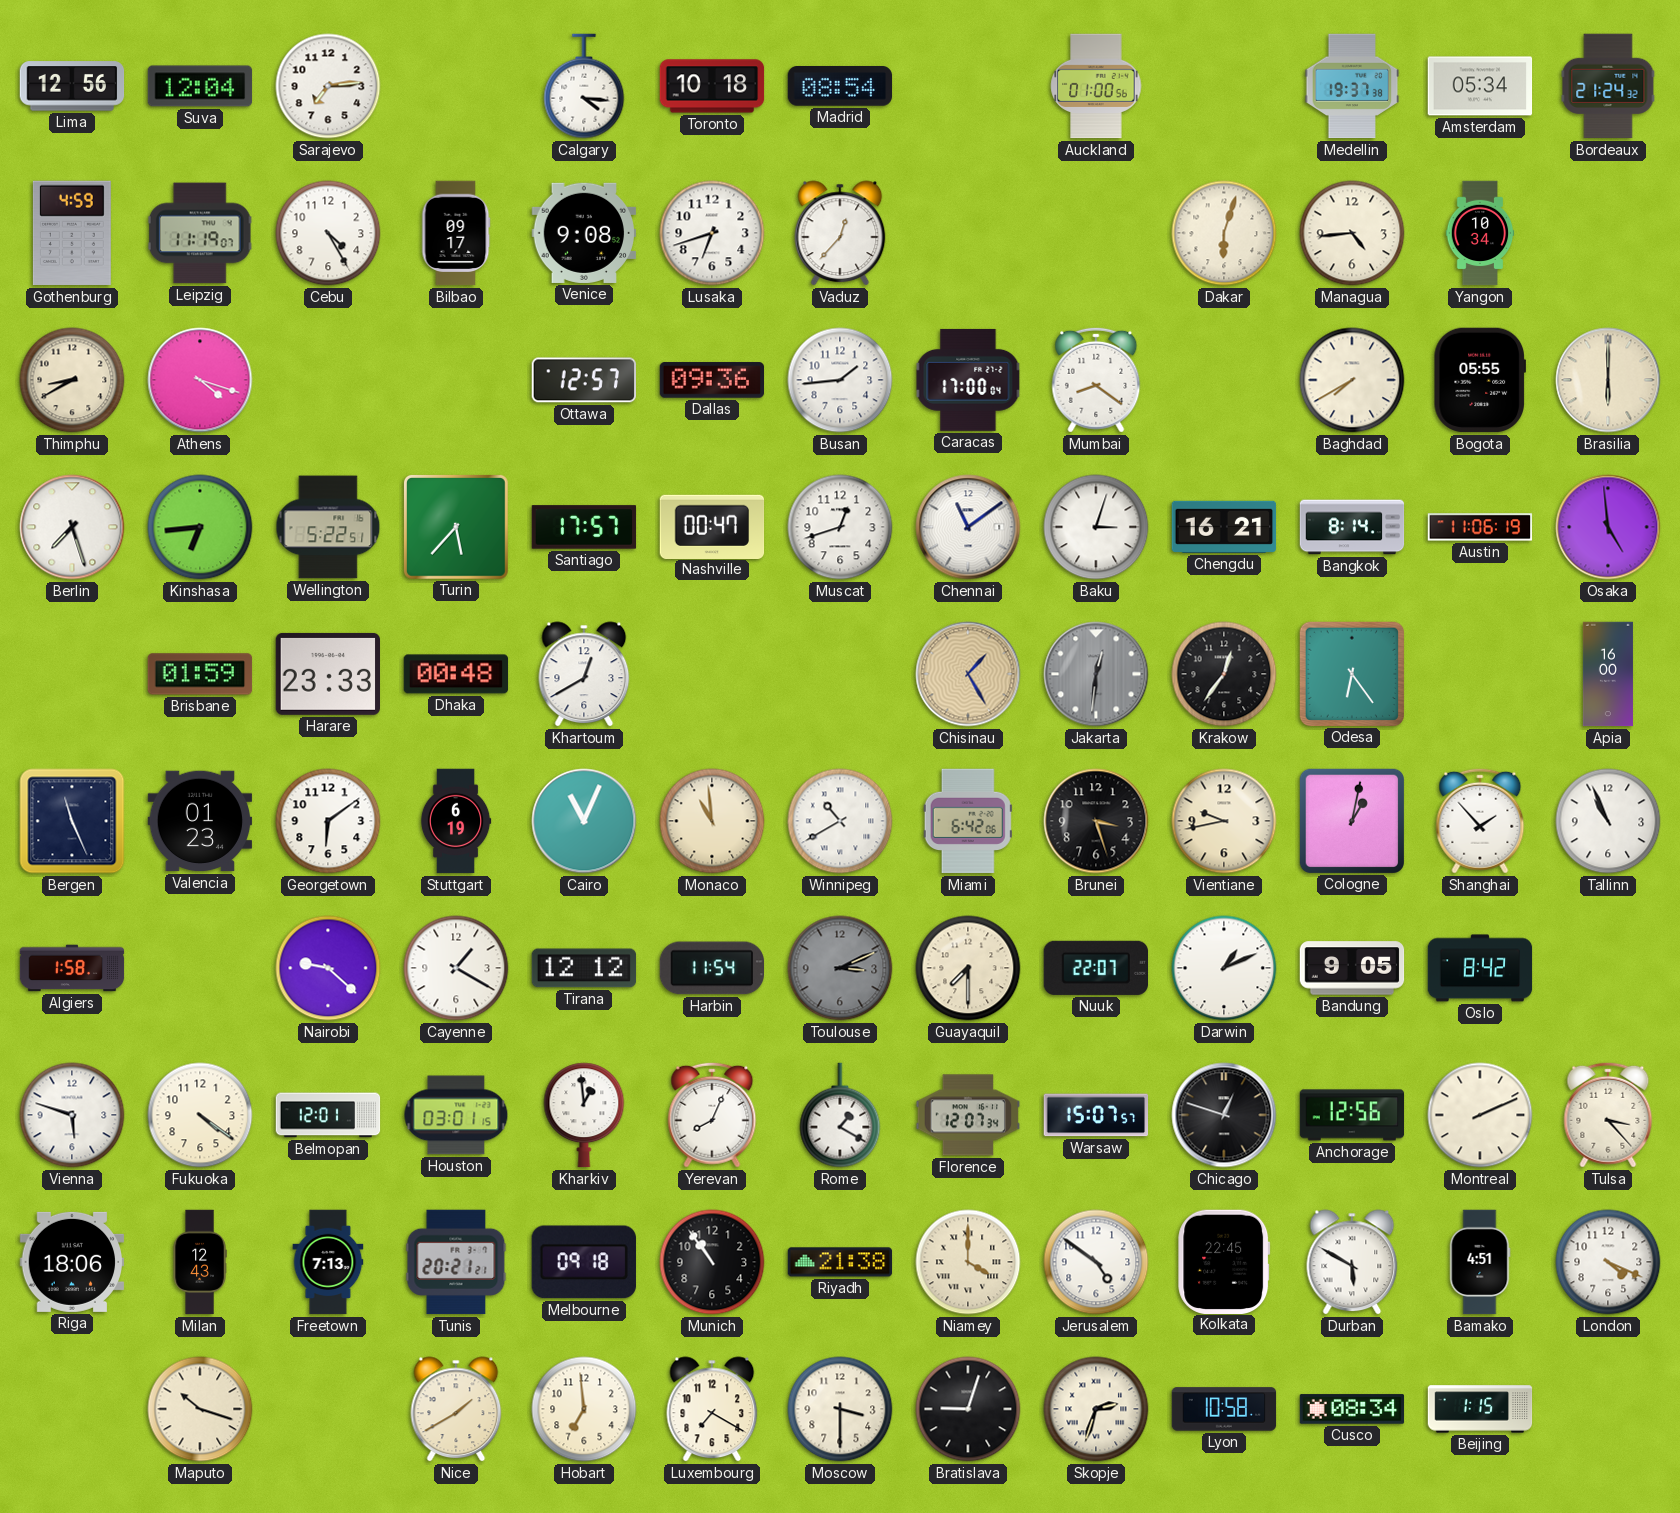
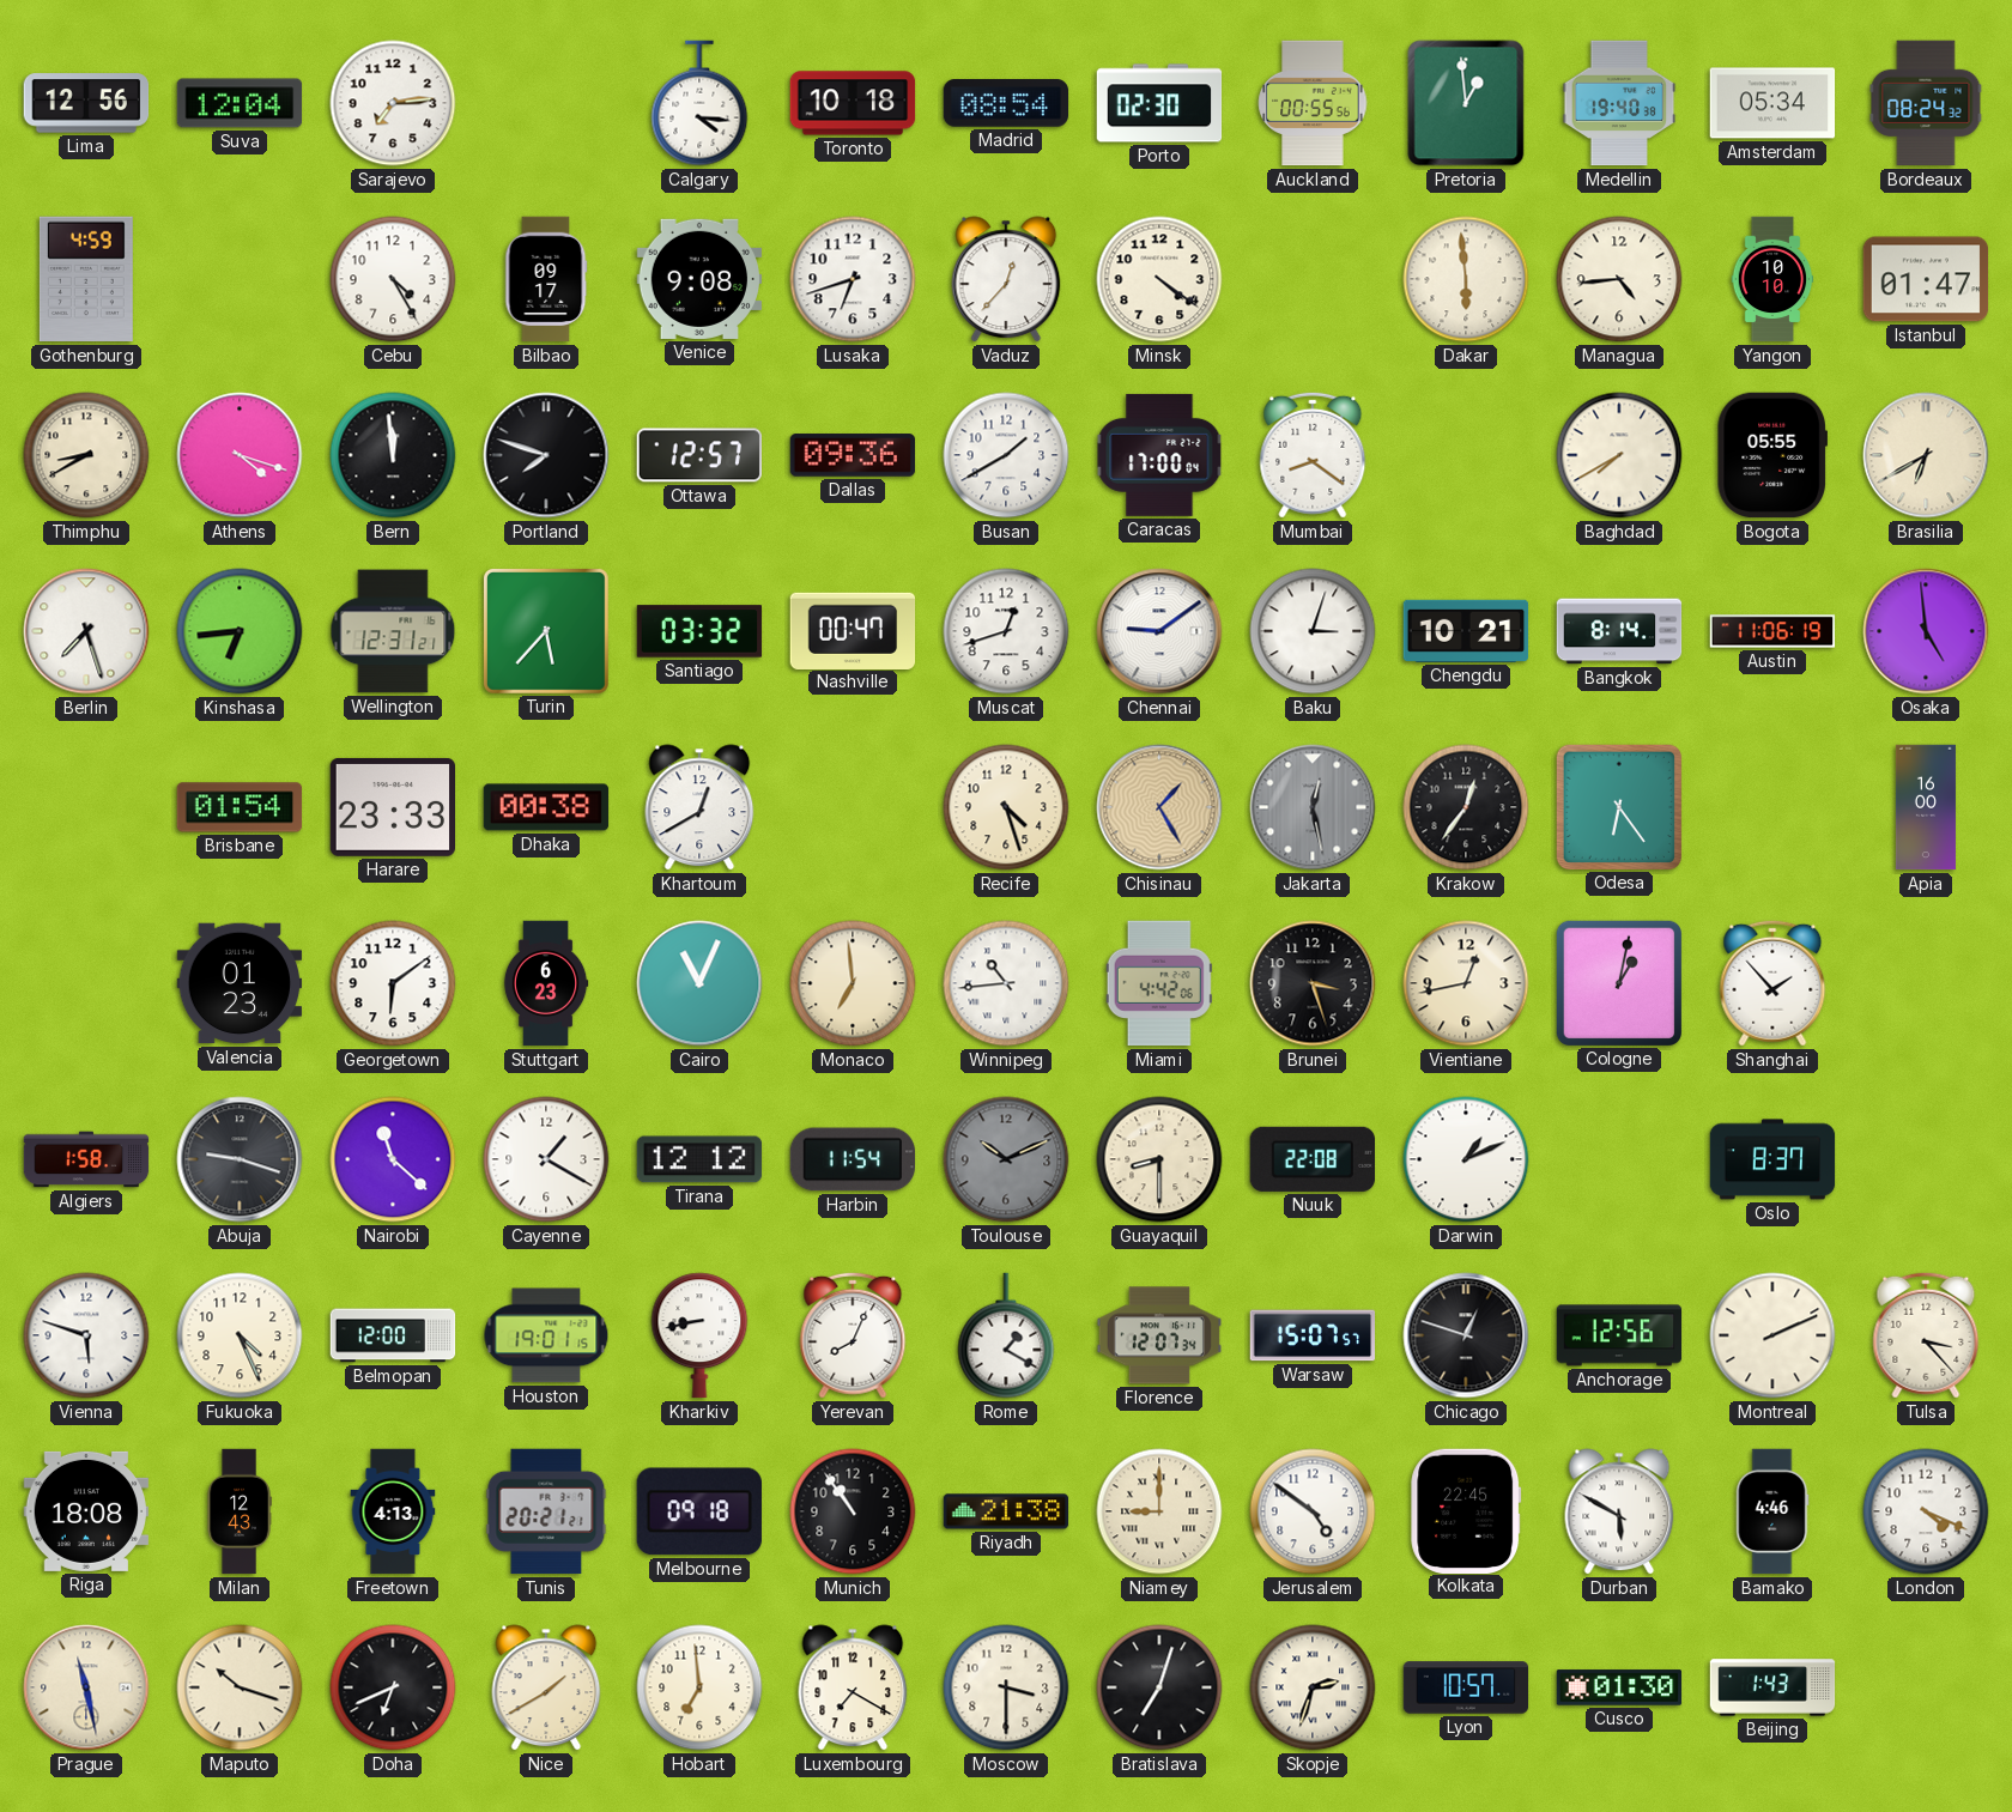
Porto: none -> 02:30
Auckland: 01:00 -> 00:55
Pretoria: none -> 12:59
Medellin: 19:37 -> 19:40
Bordeaux: 21:24 -> 08:24
Leipzig: 11:19 -> none
Minsk: none -> 4:21
Dakar: 6:03 -> 5:59
Yangon: 10:34 -> 10:10
Istanbul: none -> 01:47
Bern: none -> 11:59
Portland: none -> 7:48
Busan: 1:44 -> 1:40
Brasilia: 6:00 -> 6:40
Wellington: 5:22 -> 12:31
Santiago: 17:57 -> 03:32
Chennai: 11:09 -> 9:09
Chengdu: 16:21 -> 10:21
Brisbane: 01:59 -> 01:54
Dhaka: 00:48 -> 00:38
Recife: none -> 4:27
Jakarta: 12:31 -> 12:28
Bergen: 11:26 -> none
Stuttgart: 6:19 -> 6:23
Monaco: 10:59 -> 6:59
Winnipeg: 10:40 -> 10:44
Miami: 6:42 -> 4:42
Vientiane: 9:43 -> 12:43
Tallinn: 10:56 -> none
Abuja: none -> 9:18
Nairobi: 9:22 -> 11:22
Toulouse: 3:11 -> 10:11
Guayaquil: 7:30 -> 8:30
Nuuk: 22:07 -> 22:08
Bandung: 9:05 -> none
Oslo: 8:42 -> 8:37
Fukuoka: 4:21 -> 4:26
Belmopan: 12:01 -> 12:00
Houston: 03:01 -> 19:01
Kharkiv: 12:59 -> 8:43
Riga: 18:06 -> 18:08
Freetown: 7:13 -> 4:13
Niamey: 4:00 -> 9:00
Bamako: 4:51 -> 4:46
Prague: none -> 11:28
Doha: none -> 6:41
Bratislava: 9:03 -> 7:03
Lyon: 10:58 -> 10:57
Cusco: 08:34 -> 01:30
Beijing: 1:15 -> 1:43
